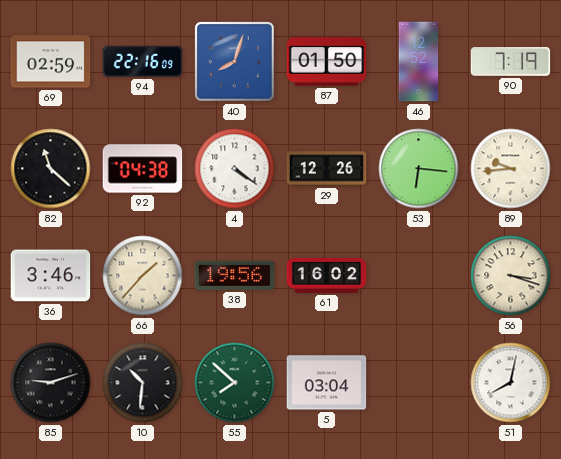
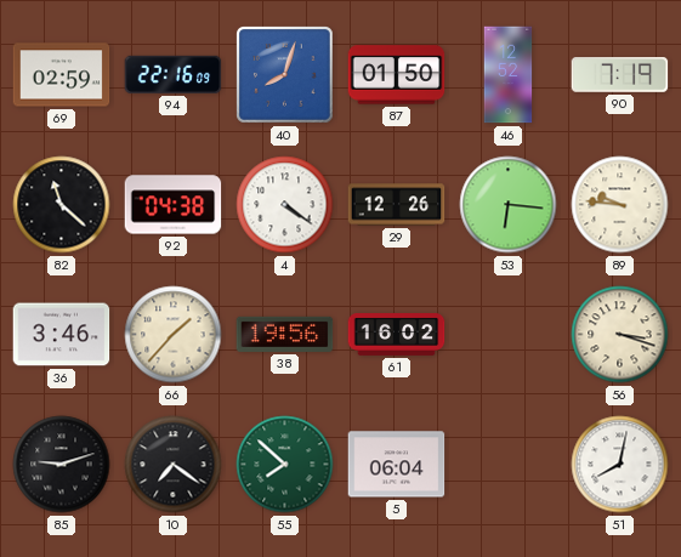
89: 9:44 -> 9:46
10: 10:31 -> 7:21
5: 03:04 -> 06:04
